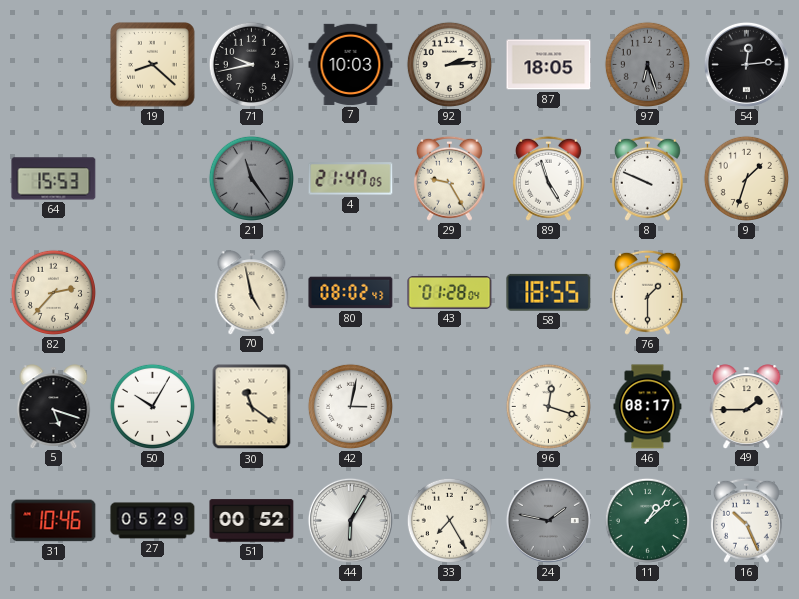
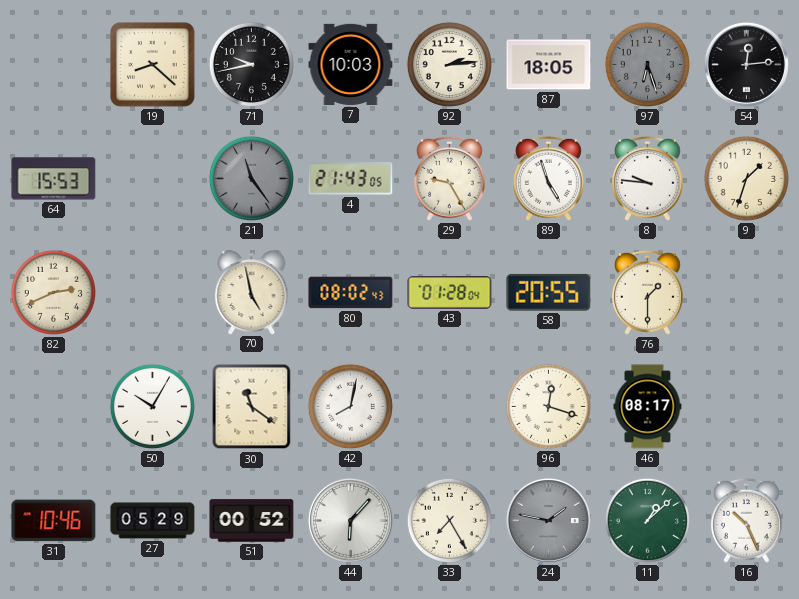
4: 21:47 -> 21:43
8: 9:49 -> 9:46
82: 2:37 -> 2:41
58: 18:55 -> 20:55
5: 5:18 -> none
42: 3:02 -> 8:02
49: 1:45 -> none
44: 6:05 -> 6:07
